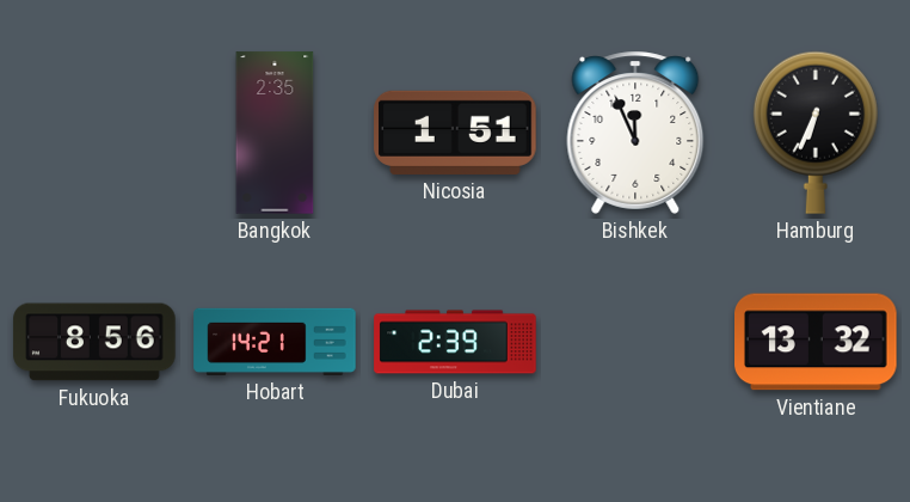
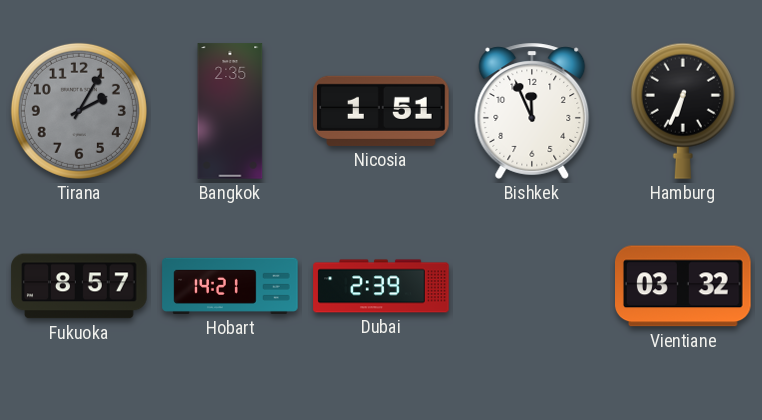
Tirana: none -> 2:05
Fukuoka: 8:56 -> 8:57
Vientiane: 13:32 -> 03:32
